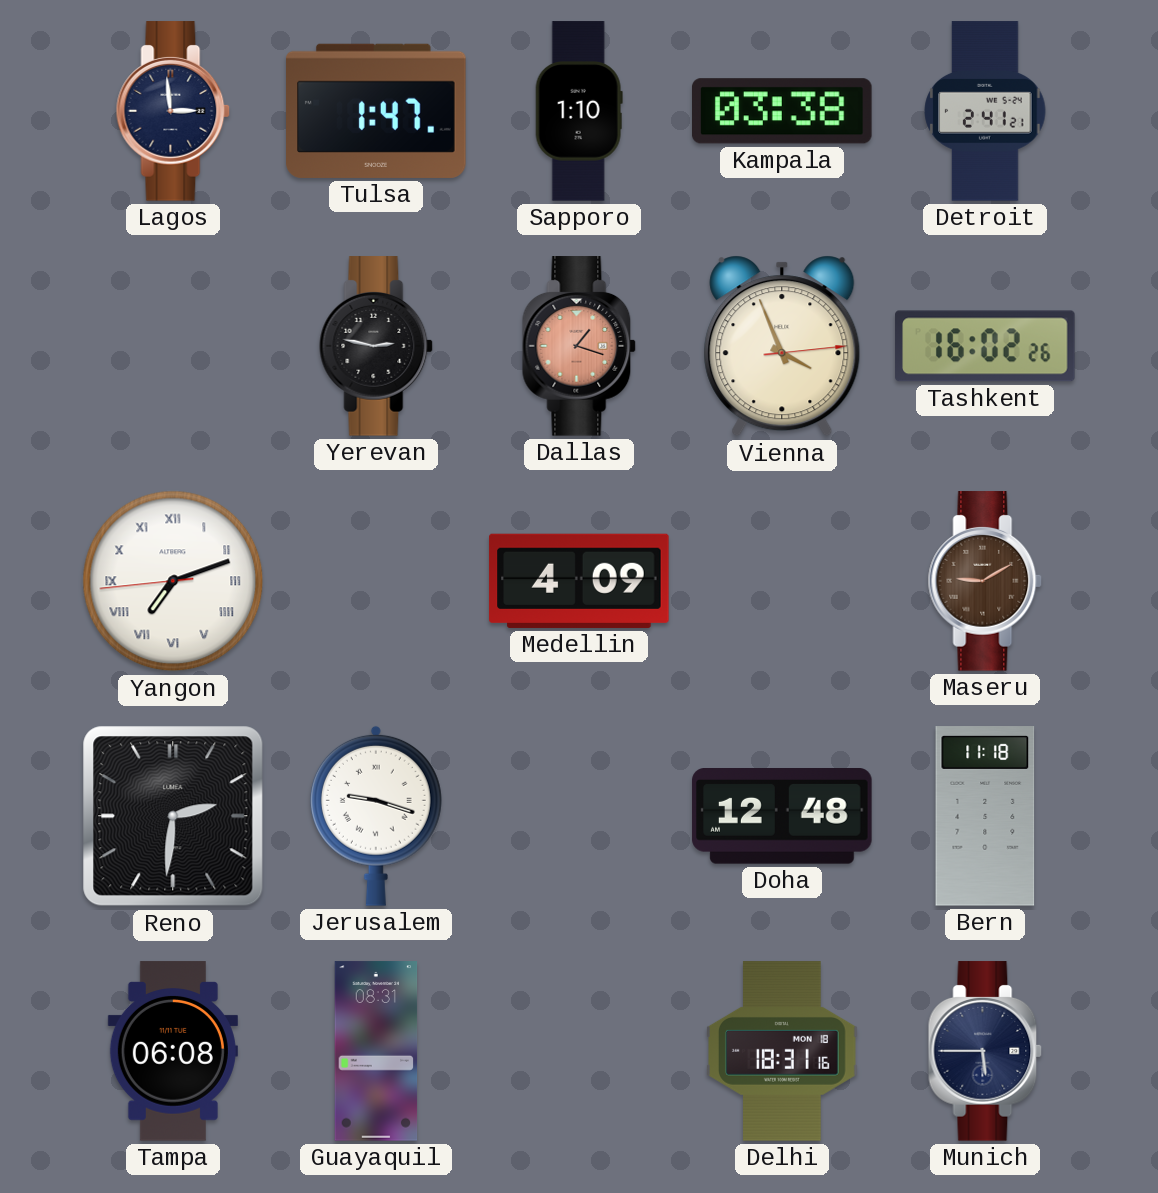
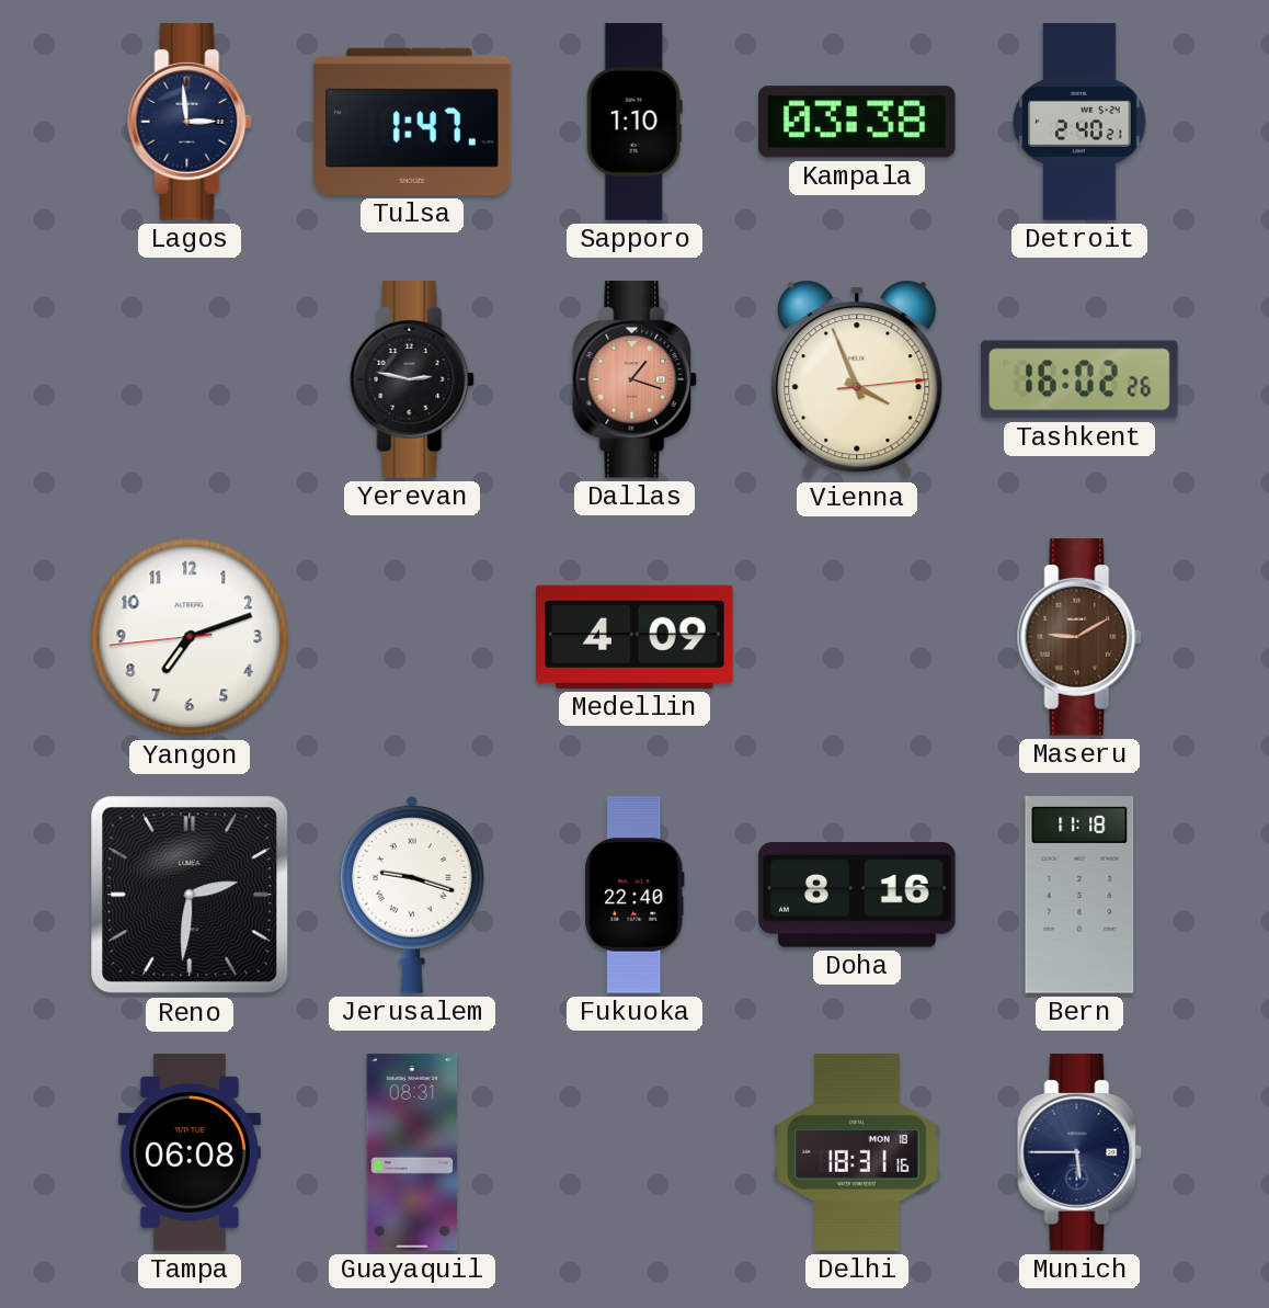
Detroit: 2:41 -> 2:40
Yangon numerals: Roman -> Arabic
Fukuoka: none -> 22:40
Doha: 12:48 -> 8:16
